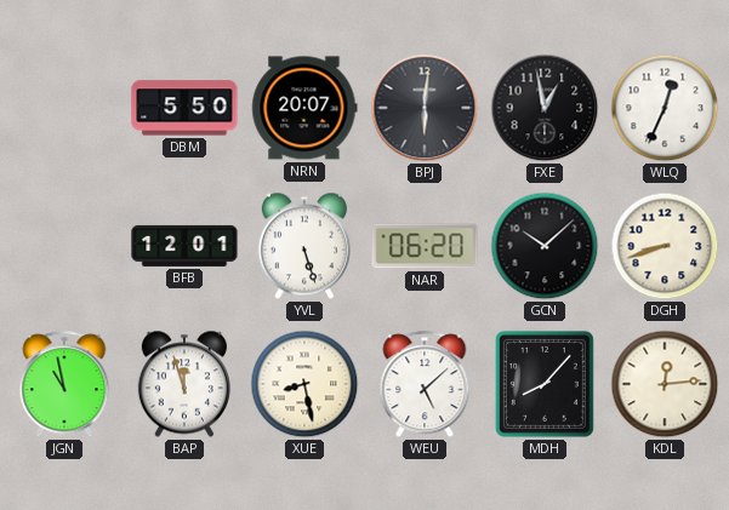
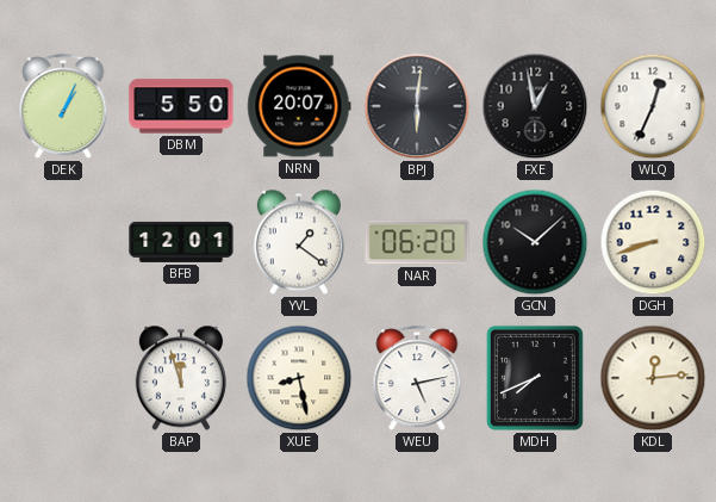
DEK: none -> 1:04
YVL: 5:27 -> 1:21
JGN: 10:58 -> none
WEU: 5:08 -> 5:13
MDH: 8:07 -> 7:41
